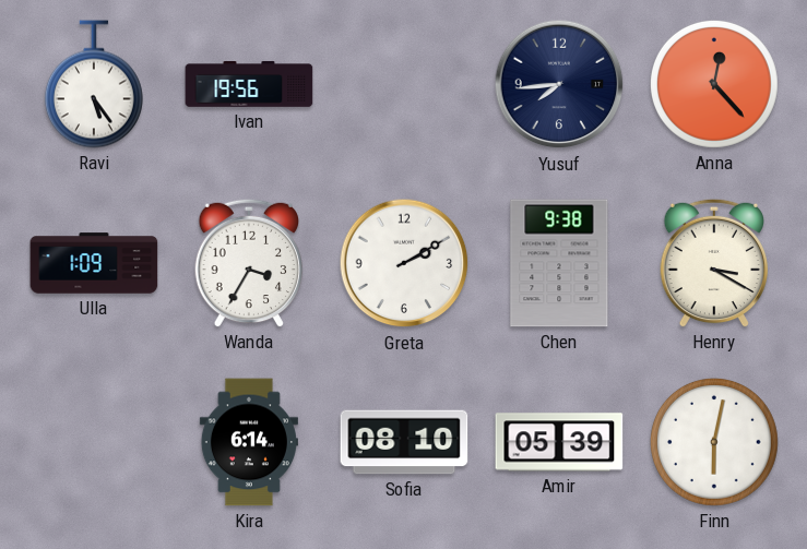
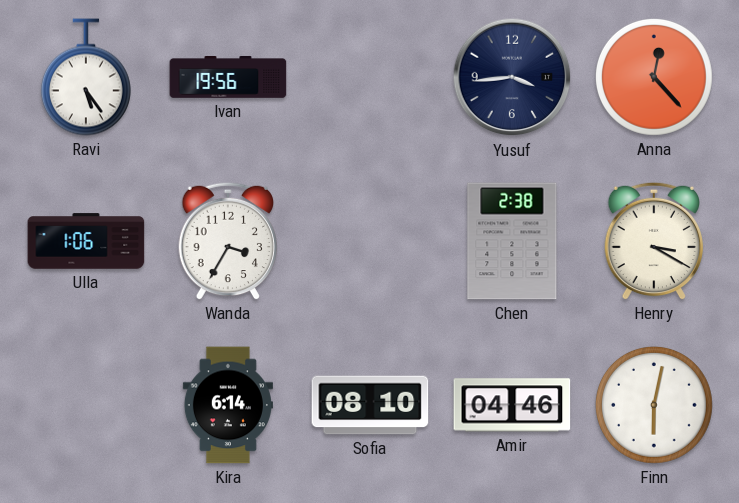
Yusuf: 7:44 -> 3:44
Ulla: 1:09 -> 1:06
Greta: 2:10 -> none
Chen: 9:38 -> 2:38
Amir: 05:39 -> 04:46
